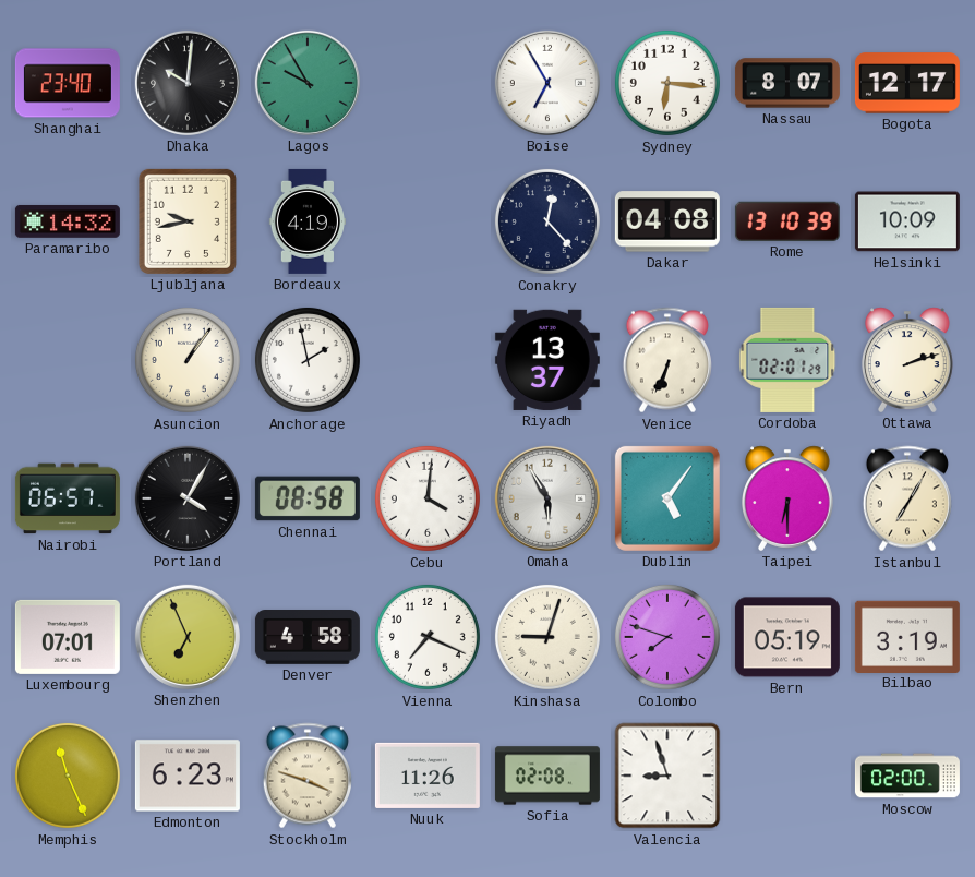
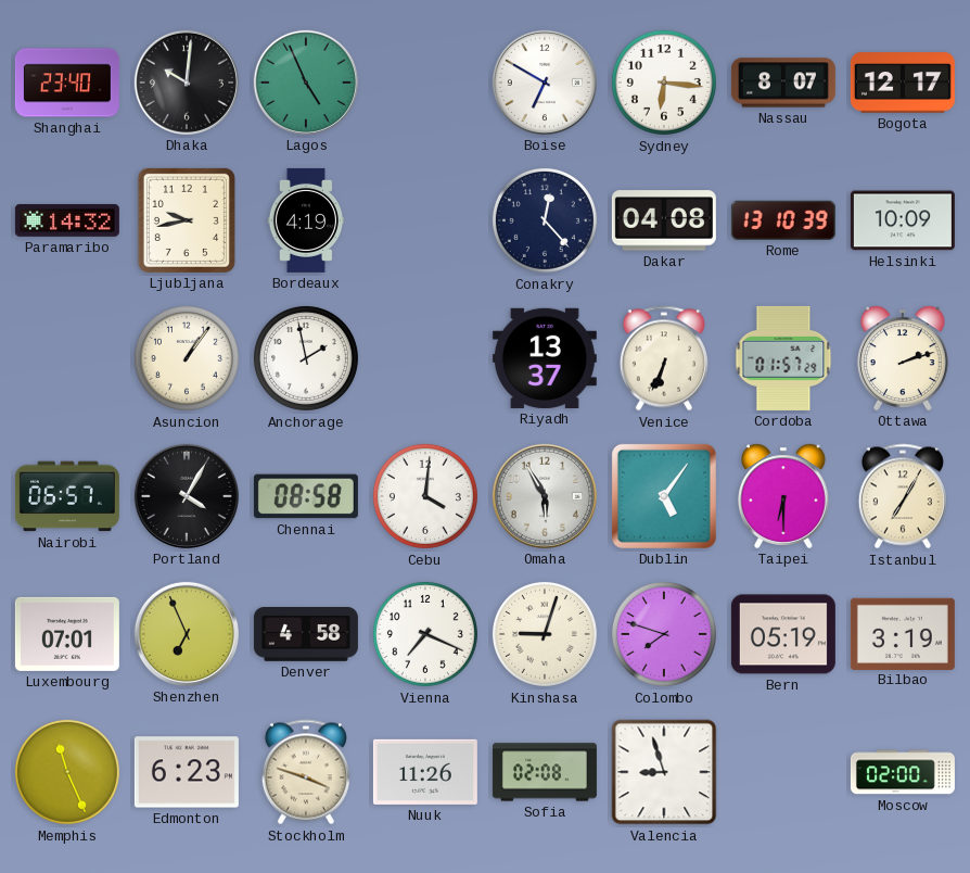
Lagos: 9:55 -> 4:56
Boise: 6:55 -> 6:50
Cordoba: 02:01 -> 01:57
